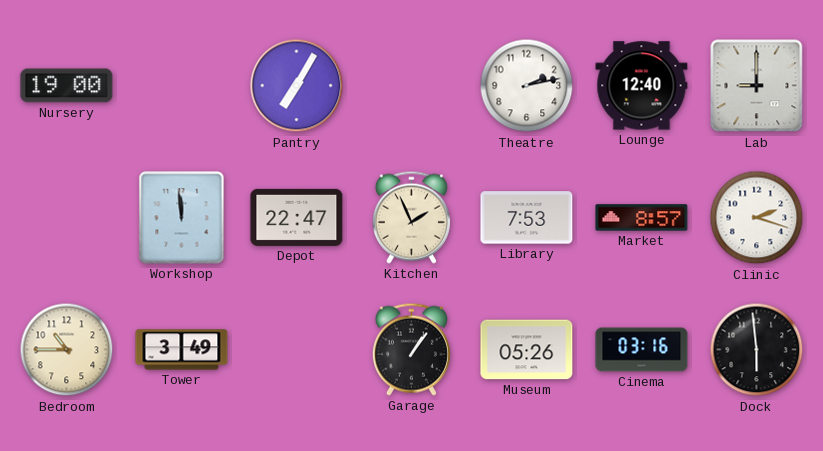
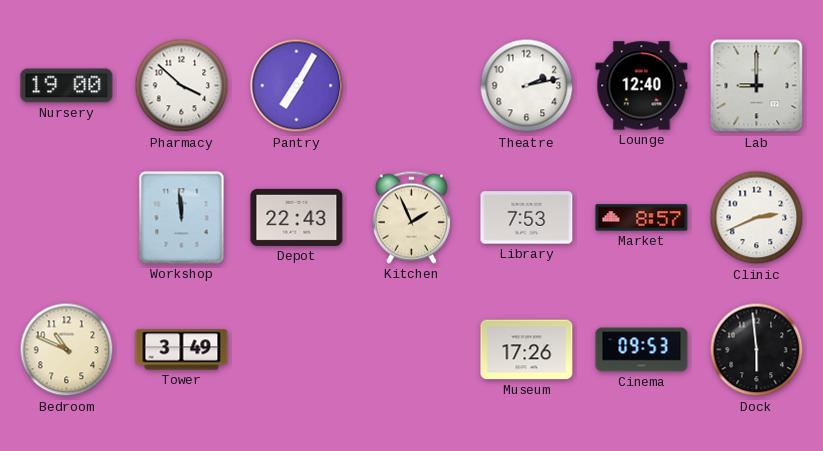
Pharmacy: none -> 3:52
Depot: 22:47 -> 22:43
Clinic: 2:18 -> 2:41
Bedroom: 10:45 -> 10:49
Garage: 1:06 -> none
Museum: 05:26 -> 17:26
Cinema: 03:16 -> 09:53
